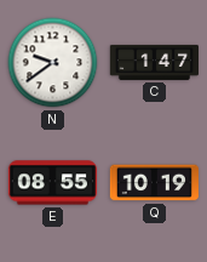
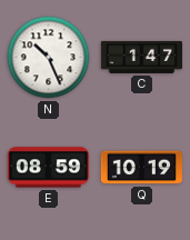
N: 9:39 -> 10:26
E: 08:55 -> 08:59
